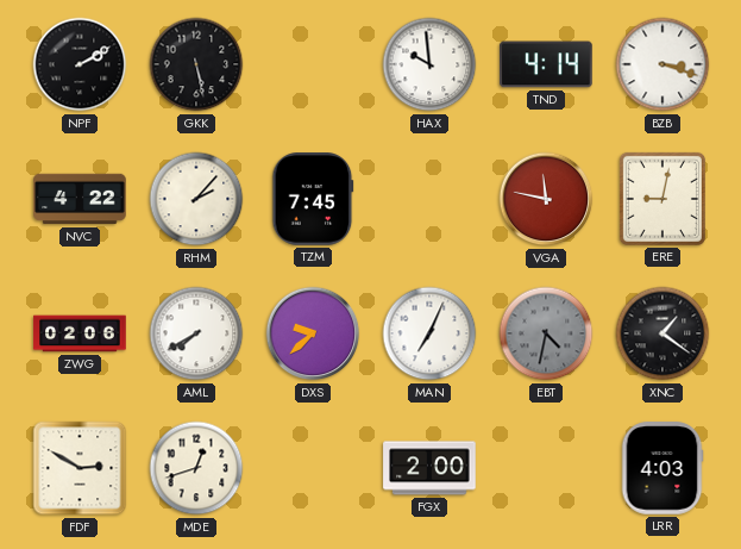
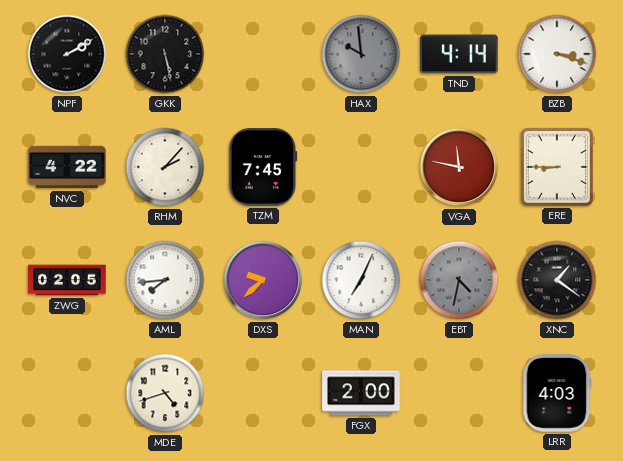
HAX dial: white -> grey
ERE: 9:02 -> 8:45
ZWG: 02:06 -> 02:05
AML: 7:40 -> 7:44
FDF: 2:50 -> none
MDE: 12:42 -> 4:42
